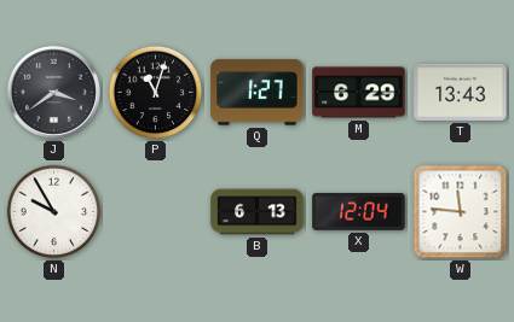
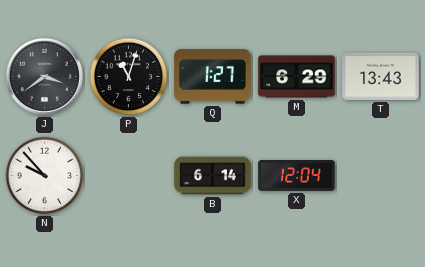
N: 9:55 -> 9:53
B: 6:13 -> 6:14
W: 11:46 -> none
